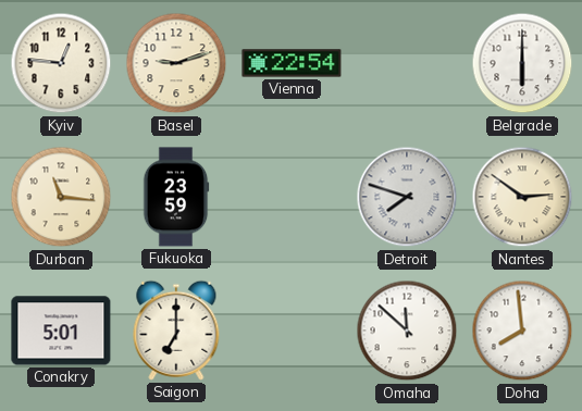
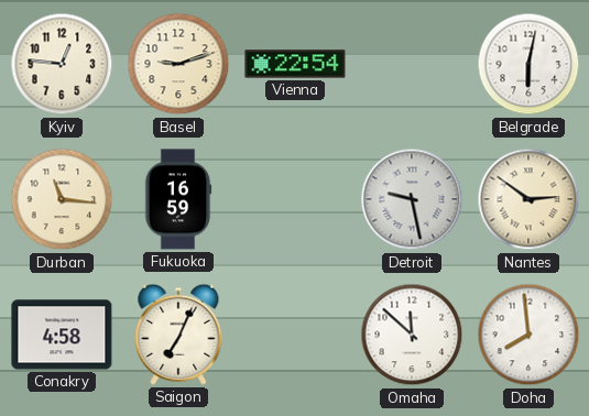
Belgrade: 6:00 -> 6:02
Fukuoka: 23:59 -> 16:59
Detroit: 7:48 -> 9:28
Conakry: 5:01 -> 4:58
Saigon: 7:00 -> 7:04
